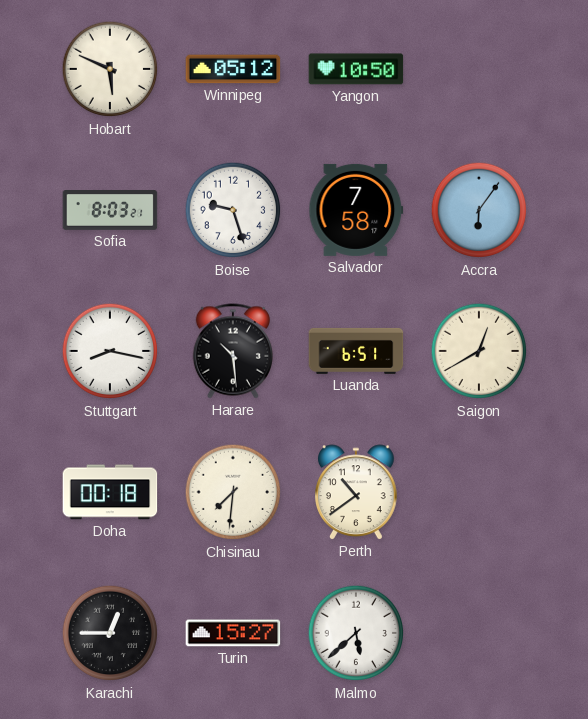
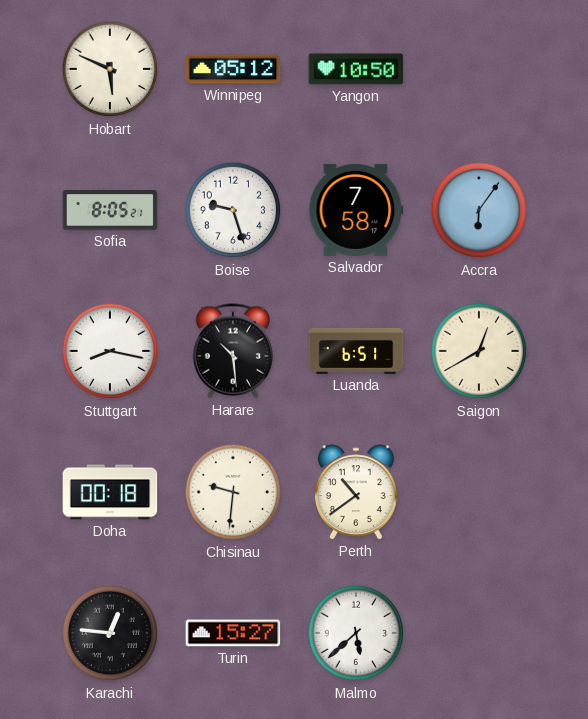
Sofia: 8:03 -> 8:05
Chisinau: 7:31 -> 9:31
Karachi: 12:45 -> 12:46
